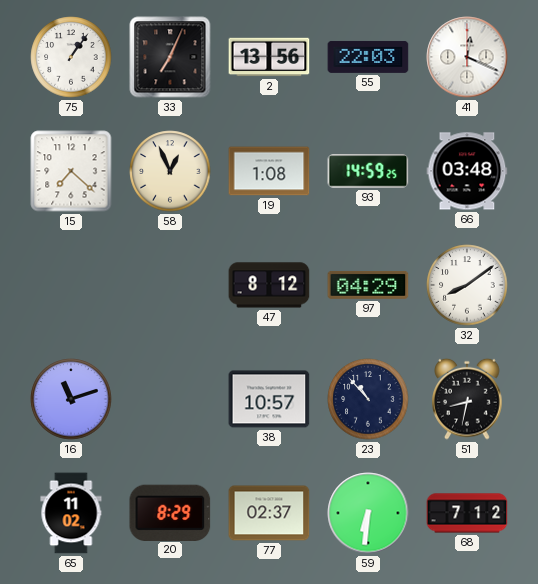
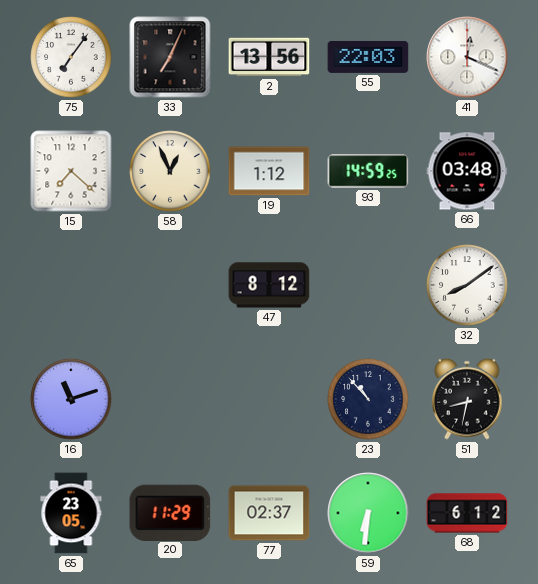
75: 1:06 -> 7:06
19: 1:08 -> 1:12
97: 04:29 -> none
38: 10:57 -> none
65: 11:02 -> 23:05
20: 8:29 -> 11:29
68: 7:12 -> 6:12
